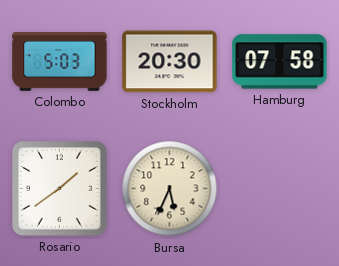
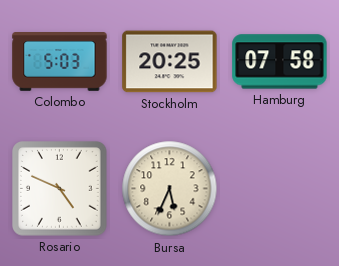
Stockholm: 20:30 -> 20:25
Rosario: 1:39 -> 4:49
